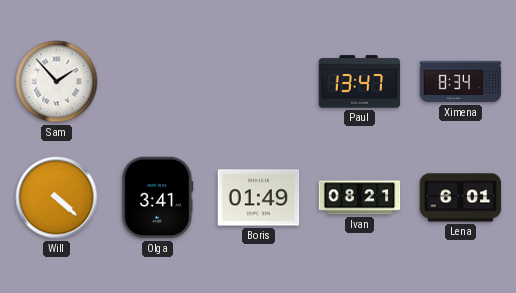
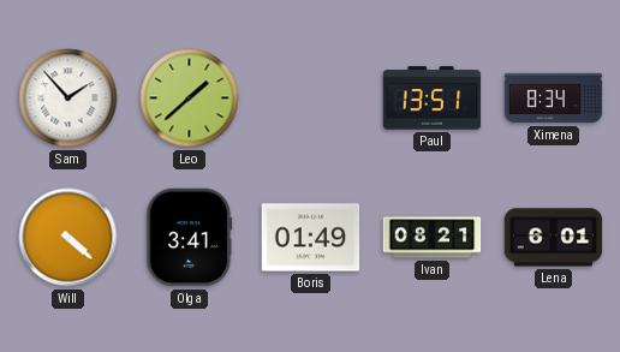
Leo: none -> 1:38
Paul: 13:47 -> 13:51
